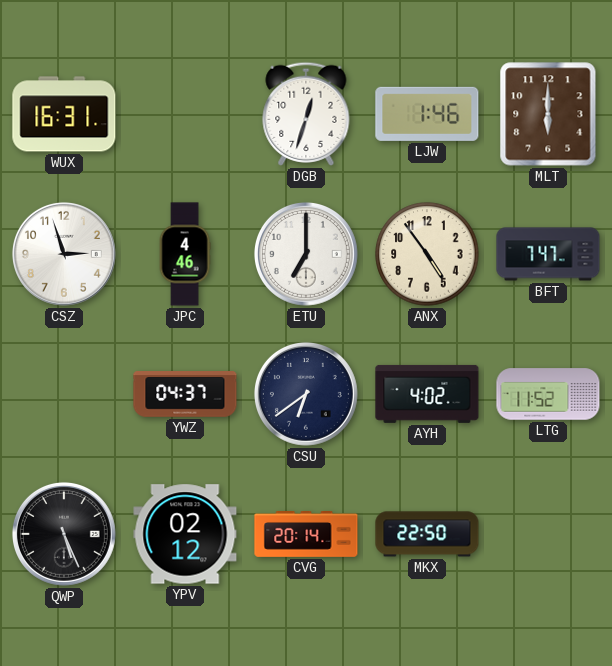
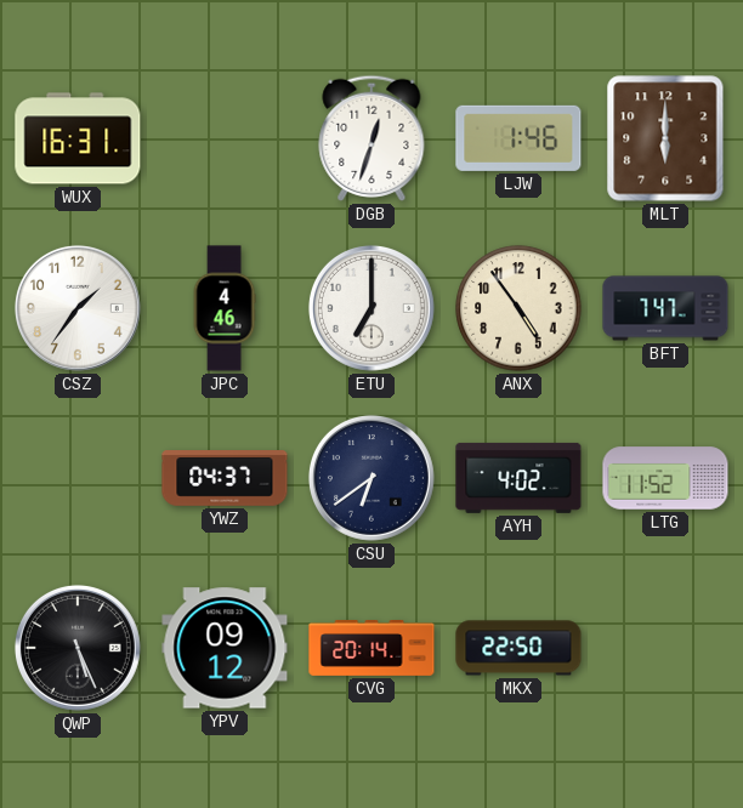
CSZ: 2:57 -> 1:36
YPV: 02:12 -> 09:12
